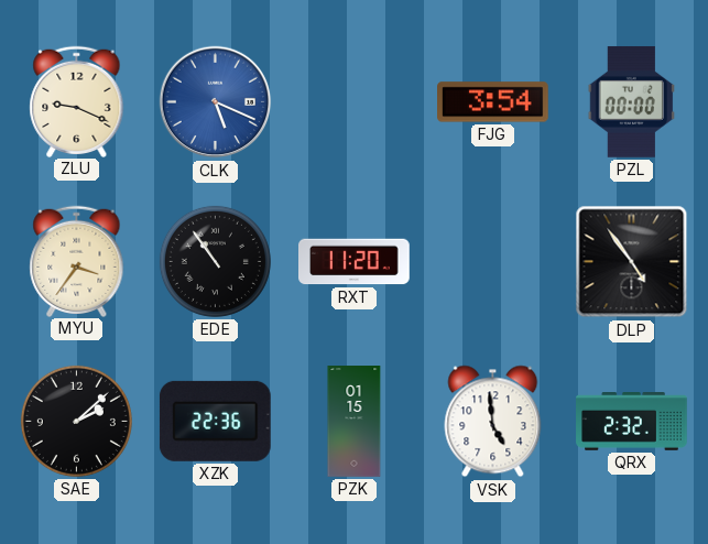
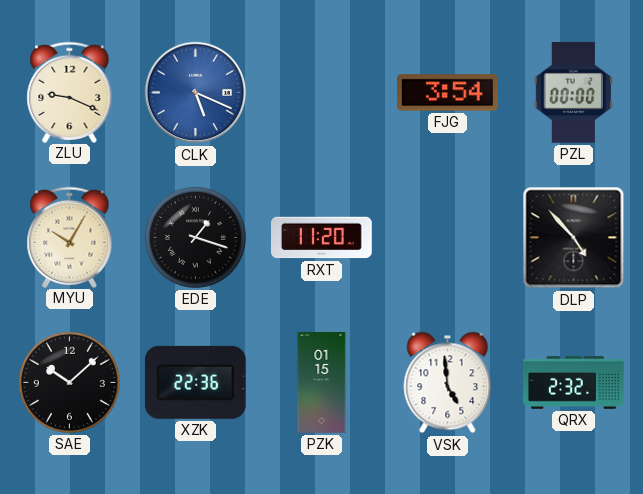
MYU: 3:36 -> 10:05
EDE: 10:54 -> 1:18
DLP: 4:54 -> 4:53
SAE: 2:08 -> 10:08
